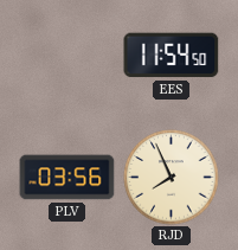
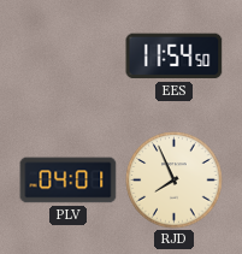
PLV: 03:56 -> 04:01
